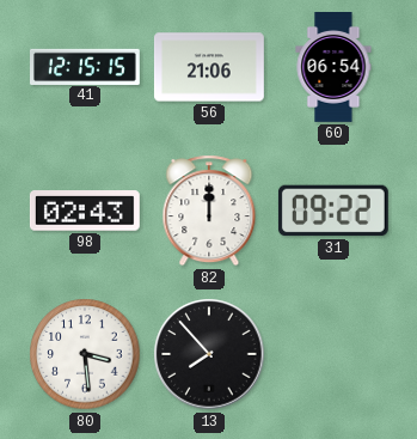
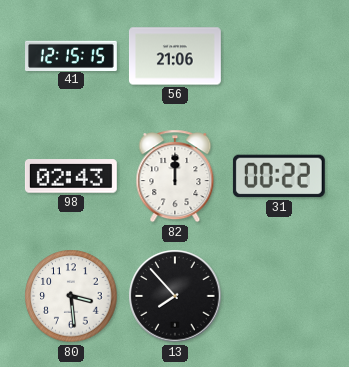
60: 06:54 -> none
31: 09:22 -> 00:22
